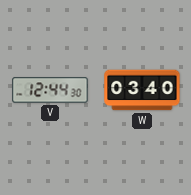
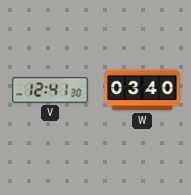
V: 12:44 -> 12:41
